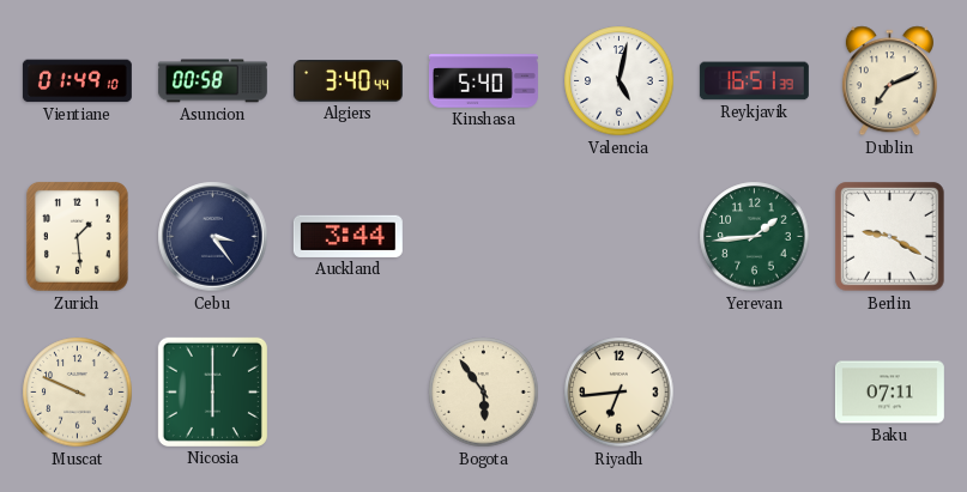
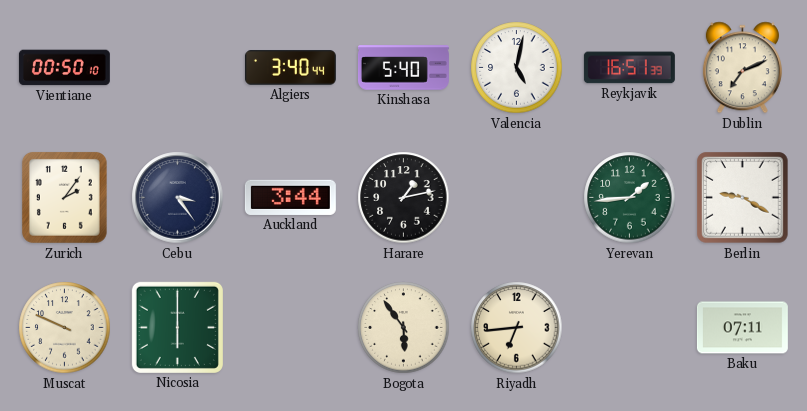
Vientiane: 01:49 -> 00:50
Asuncion: 00:58 -> none
Zurich: 1:29 -> 2:06
Harare: none -> 1:13
